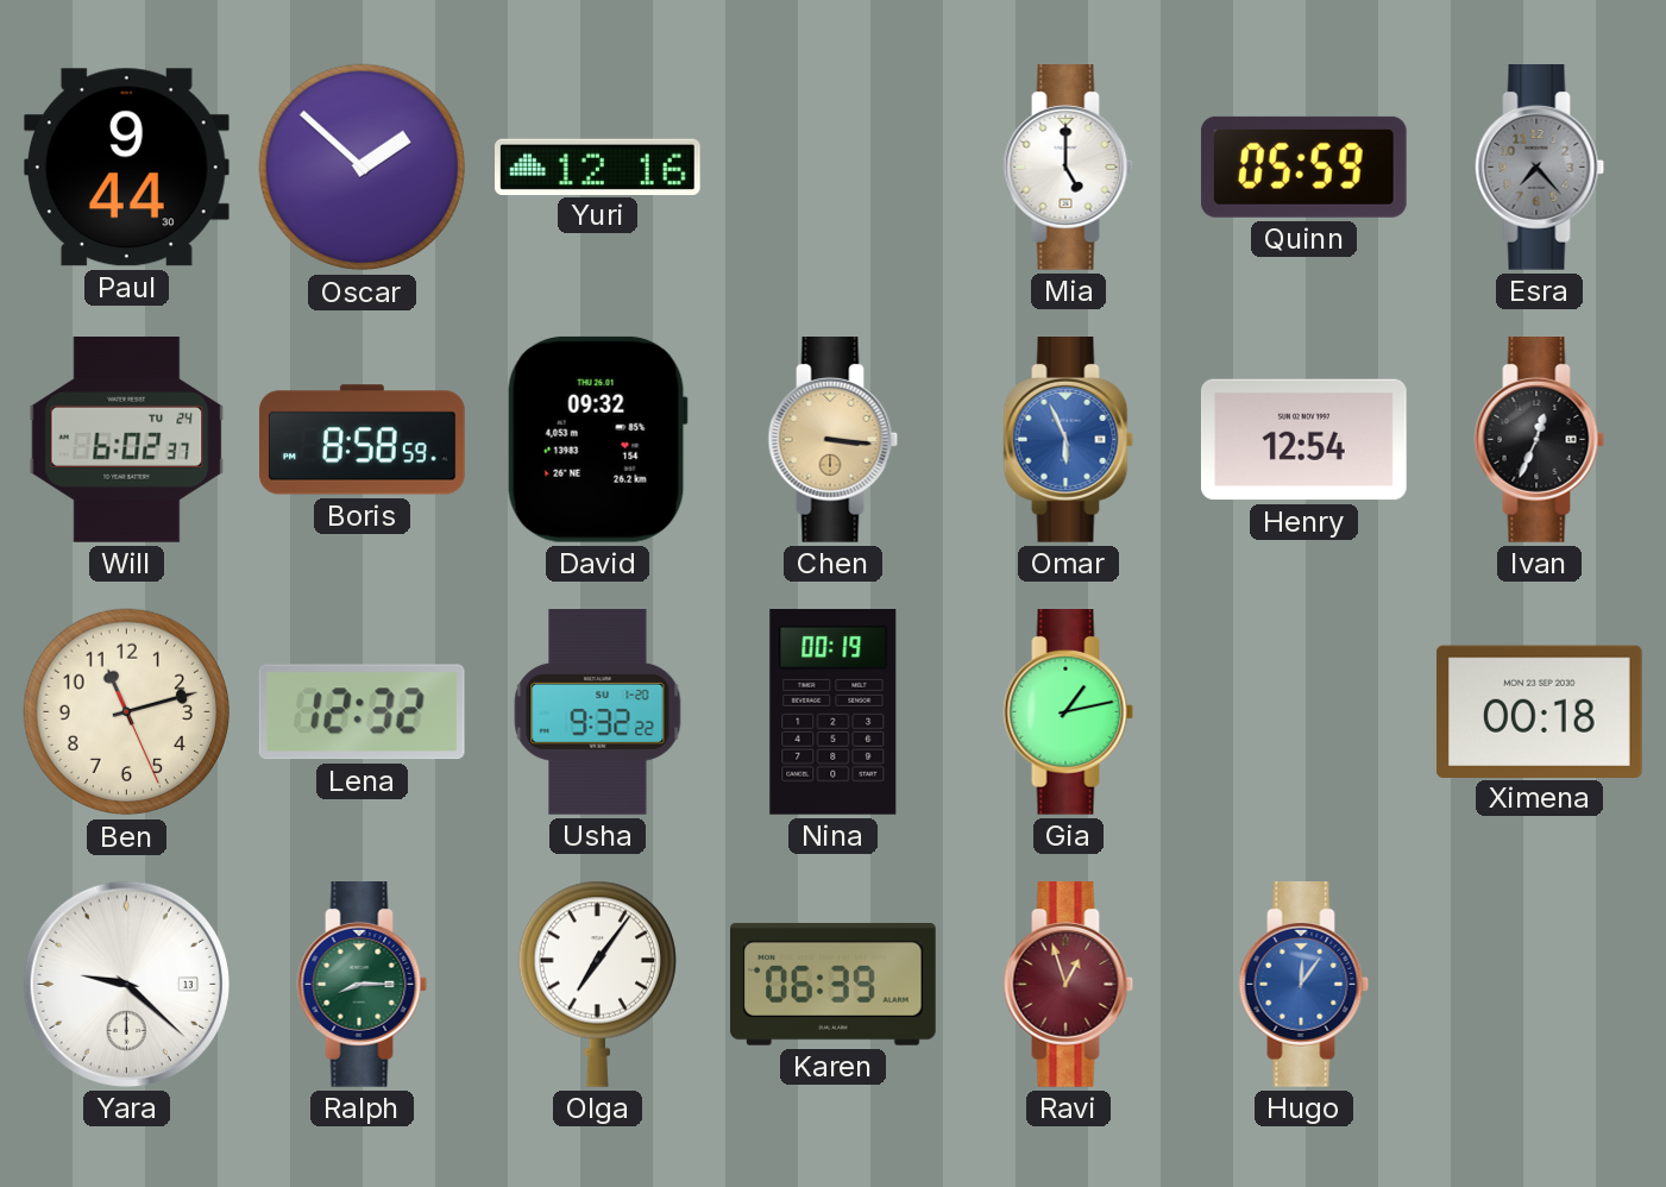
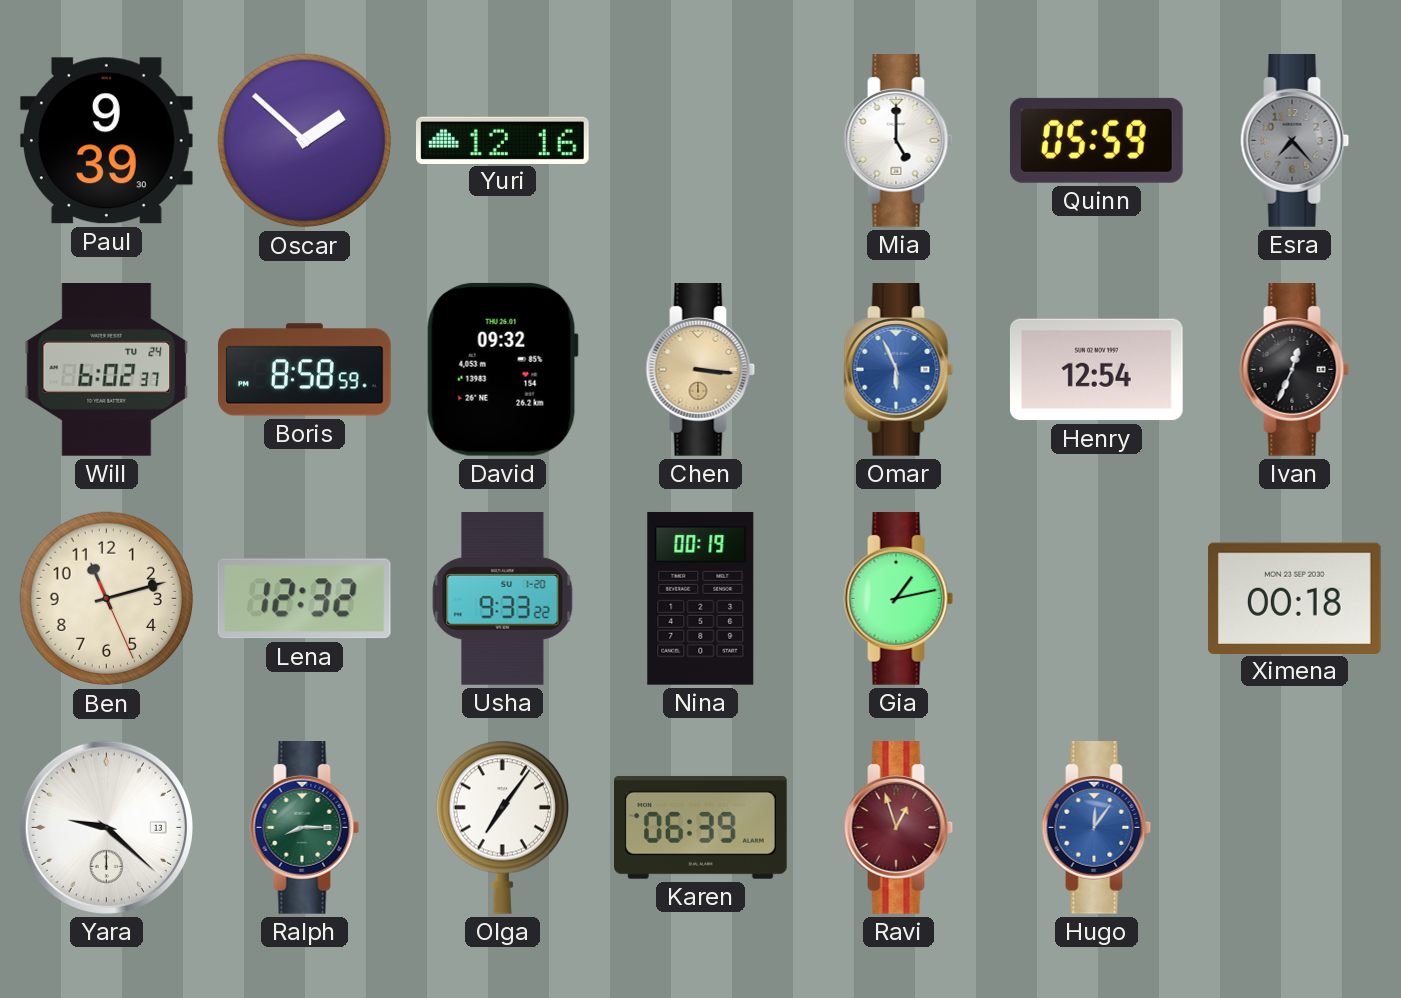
Paul: 9:44 -> 9:39
Usha: 9:32 -> 9:33
